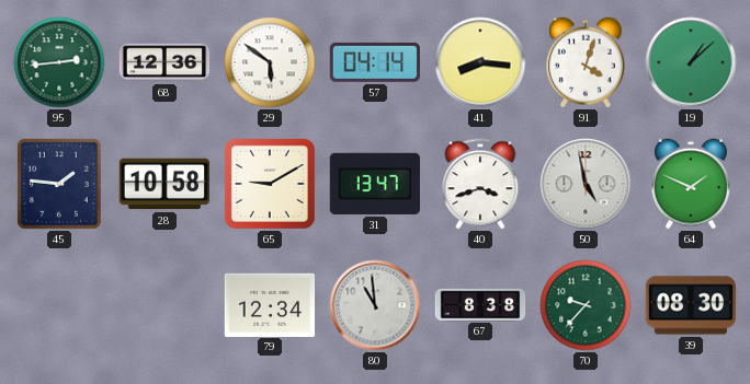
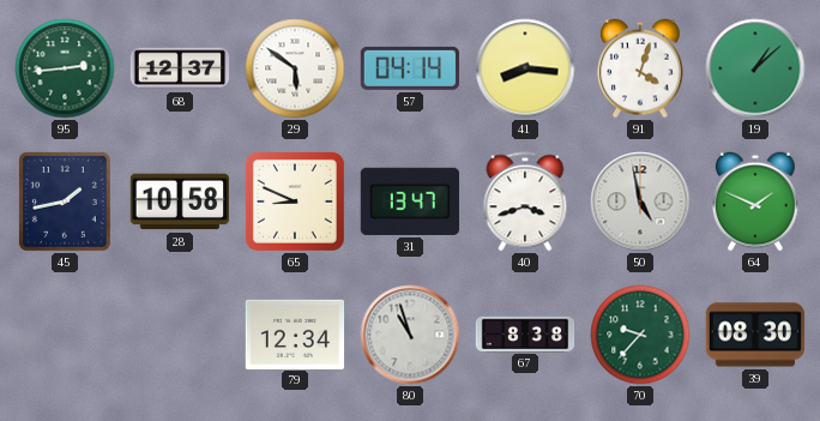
68: 12:36 -> 12:37
45: 1:46 -> 1:43
65: 9:10 -> 8:49
80: 10:59 -> 10:57
